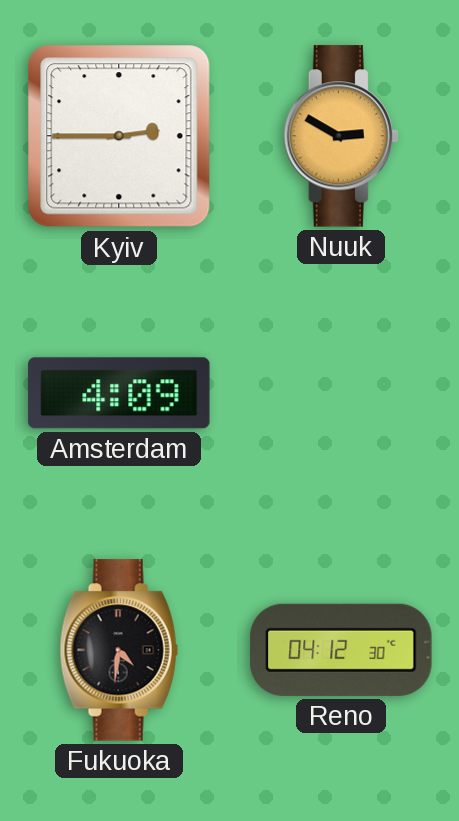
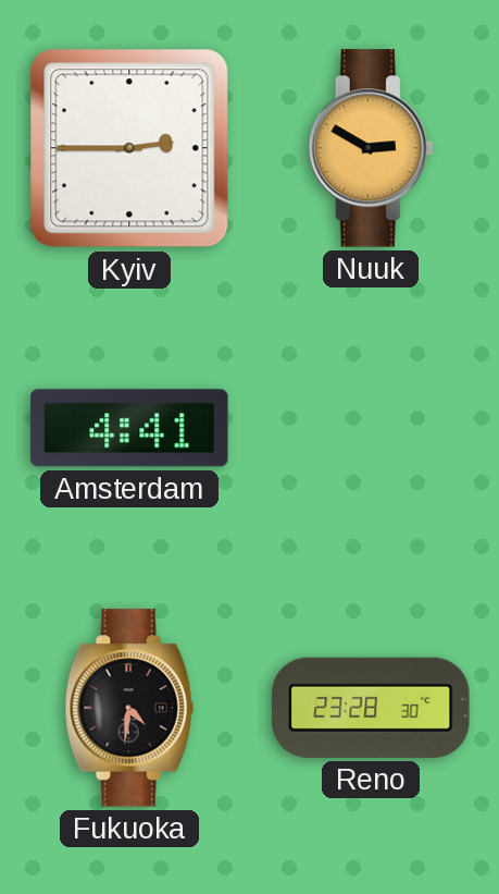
Amsterdam: 4:09 -> 4:41
Reno: 04:12 -> 23:28
